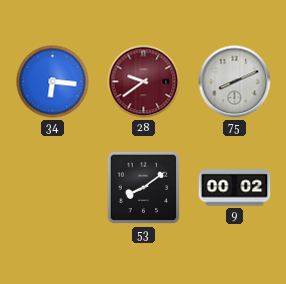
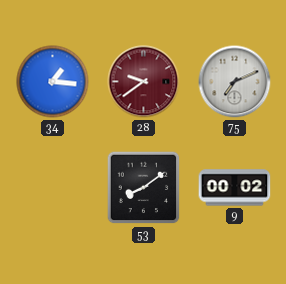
34: 6:16 -> 1:16
75: 8:11 -> 7:11
